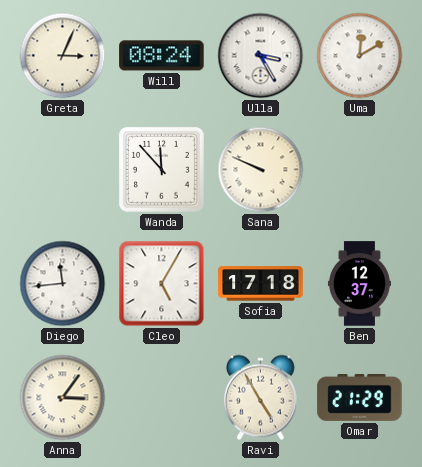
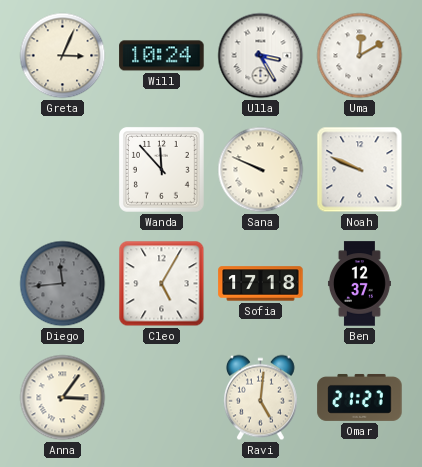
Will: 08:24 -> 10:24
Noah: none -> 9:49
Diego dial: white -> grey
Ravi: 4:55 -> 5:01
Omar: 21:29 -> 21:27
